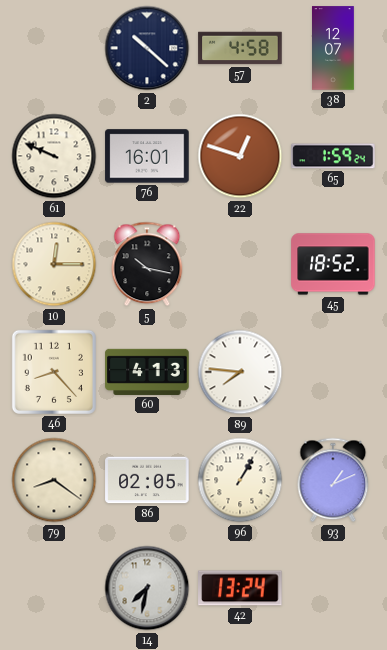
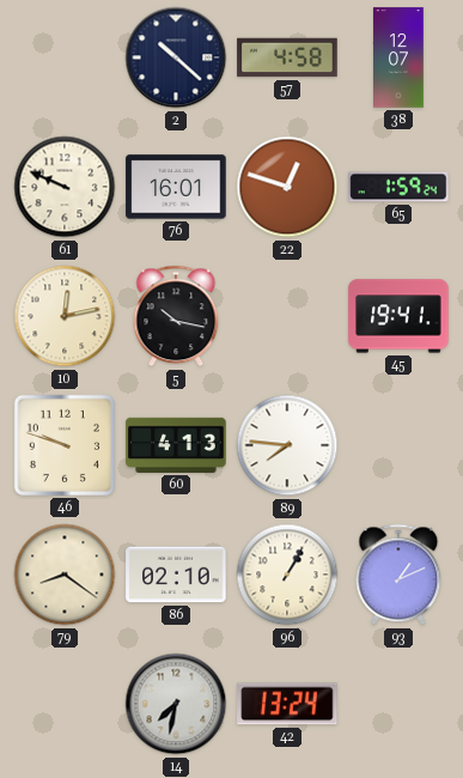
10: 12:15 -> 12:13
45: 18:52 -> 19:41
46: 8:23 -> 9:48
86: 02:05 -> 02:10
